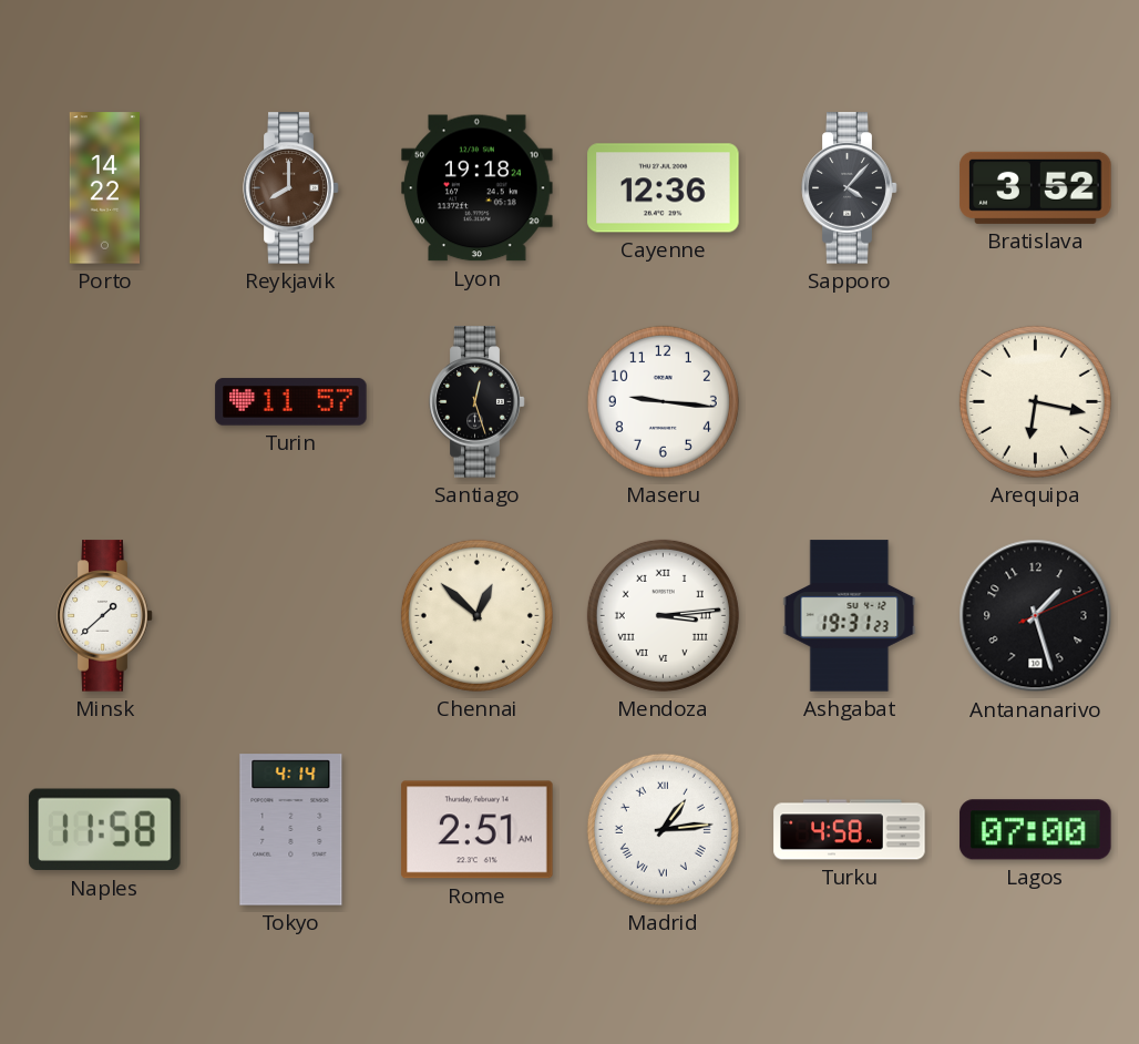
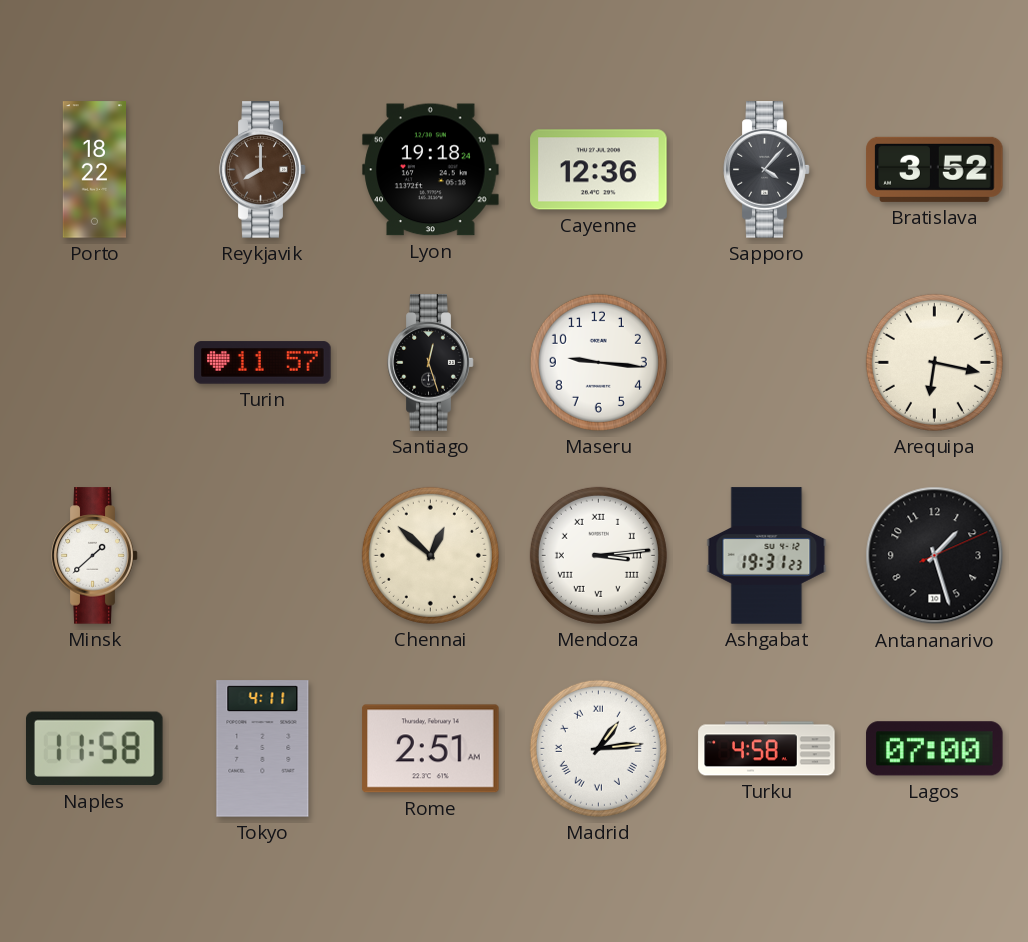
Porto: 14:22 -> 18:22
Tokyo: 4:14 -> 4:11
